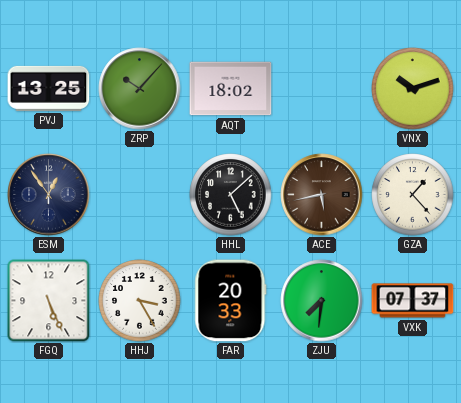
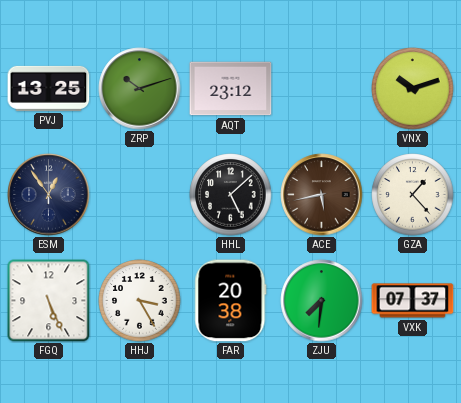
ZRP: 10:07 -> 10:12
AQT: 18:02 -> 23:12
FAR: 20:33 -> 20:38
